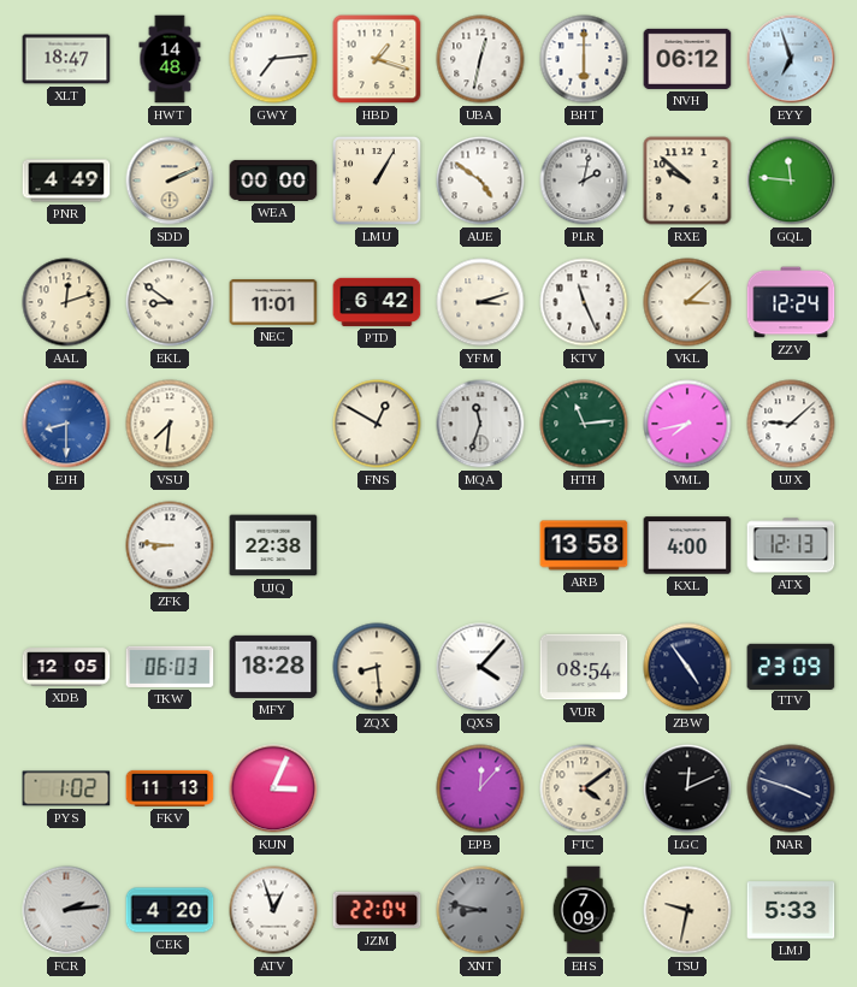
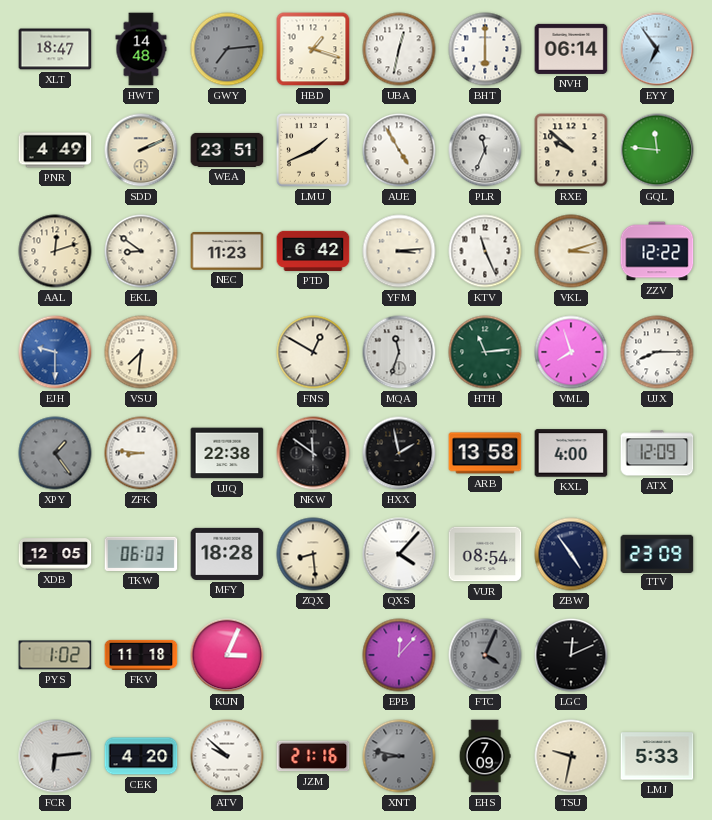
GWY dial: white -> grey
NVH: 06:12 -> 06:14
EYY: 6:57 -> 6:54
WEA: 00:00 -> 23:51
LMU: 1:05 -> 1:41
AUE: 4:51 -> 4:55
PLR: 2:02 -> 11:34
NEC: 11:01 -> 11:23
YFM: 3:12 -> 3:14
VKL: 3:08 -> 3:12
ZZV: 12:24 -> 12:22
EJH: 8:30 -> 9:30
VML: 7:43 -> 7:57
UJX: 9:08 -> 8:15
XPY: none -> 1:24
NKW: none -> 11:51
HXX: none -> 1:58
ATX: 12:13 -> 12:09
FKV: 11:13 -> 11:18
FTC: 4:09 -> 4:04
FTC dial: cream -> grey
NAR: 3:48 -> none
FCR: 2:14 -> 6:14
ATV: 12:57 -> 9:52
JZM: 22:04 -> 21:16
